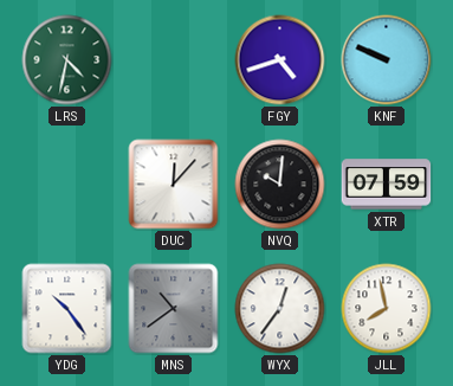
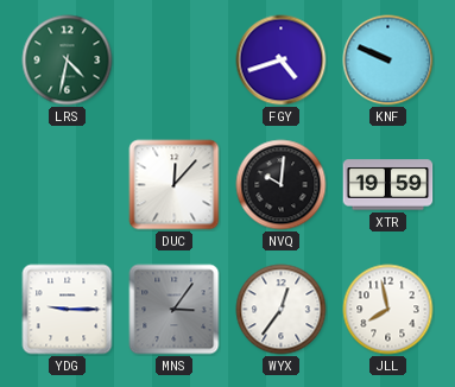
XTR: 07:59 -> 19:59
YDG: 10:24 -> 9:15
MNS: 10:39 -> 3:06
